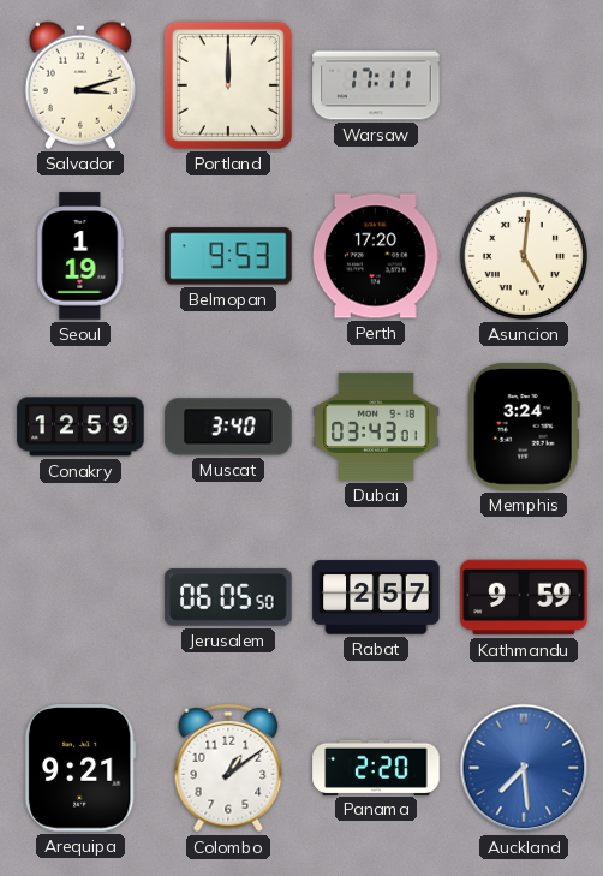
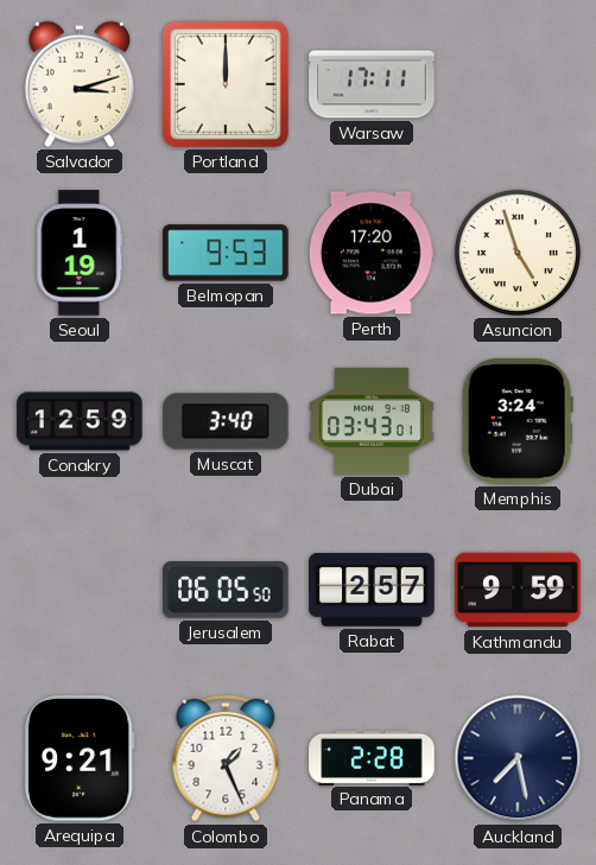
Asuncion: 5:01 -> 4:57
Colombo: 1:09 -> 1:26
Panama: 2:20 -> 2:28
Auckland: 7:29 -> 7:28
Auckland dial: blue -> navy
